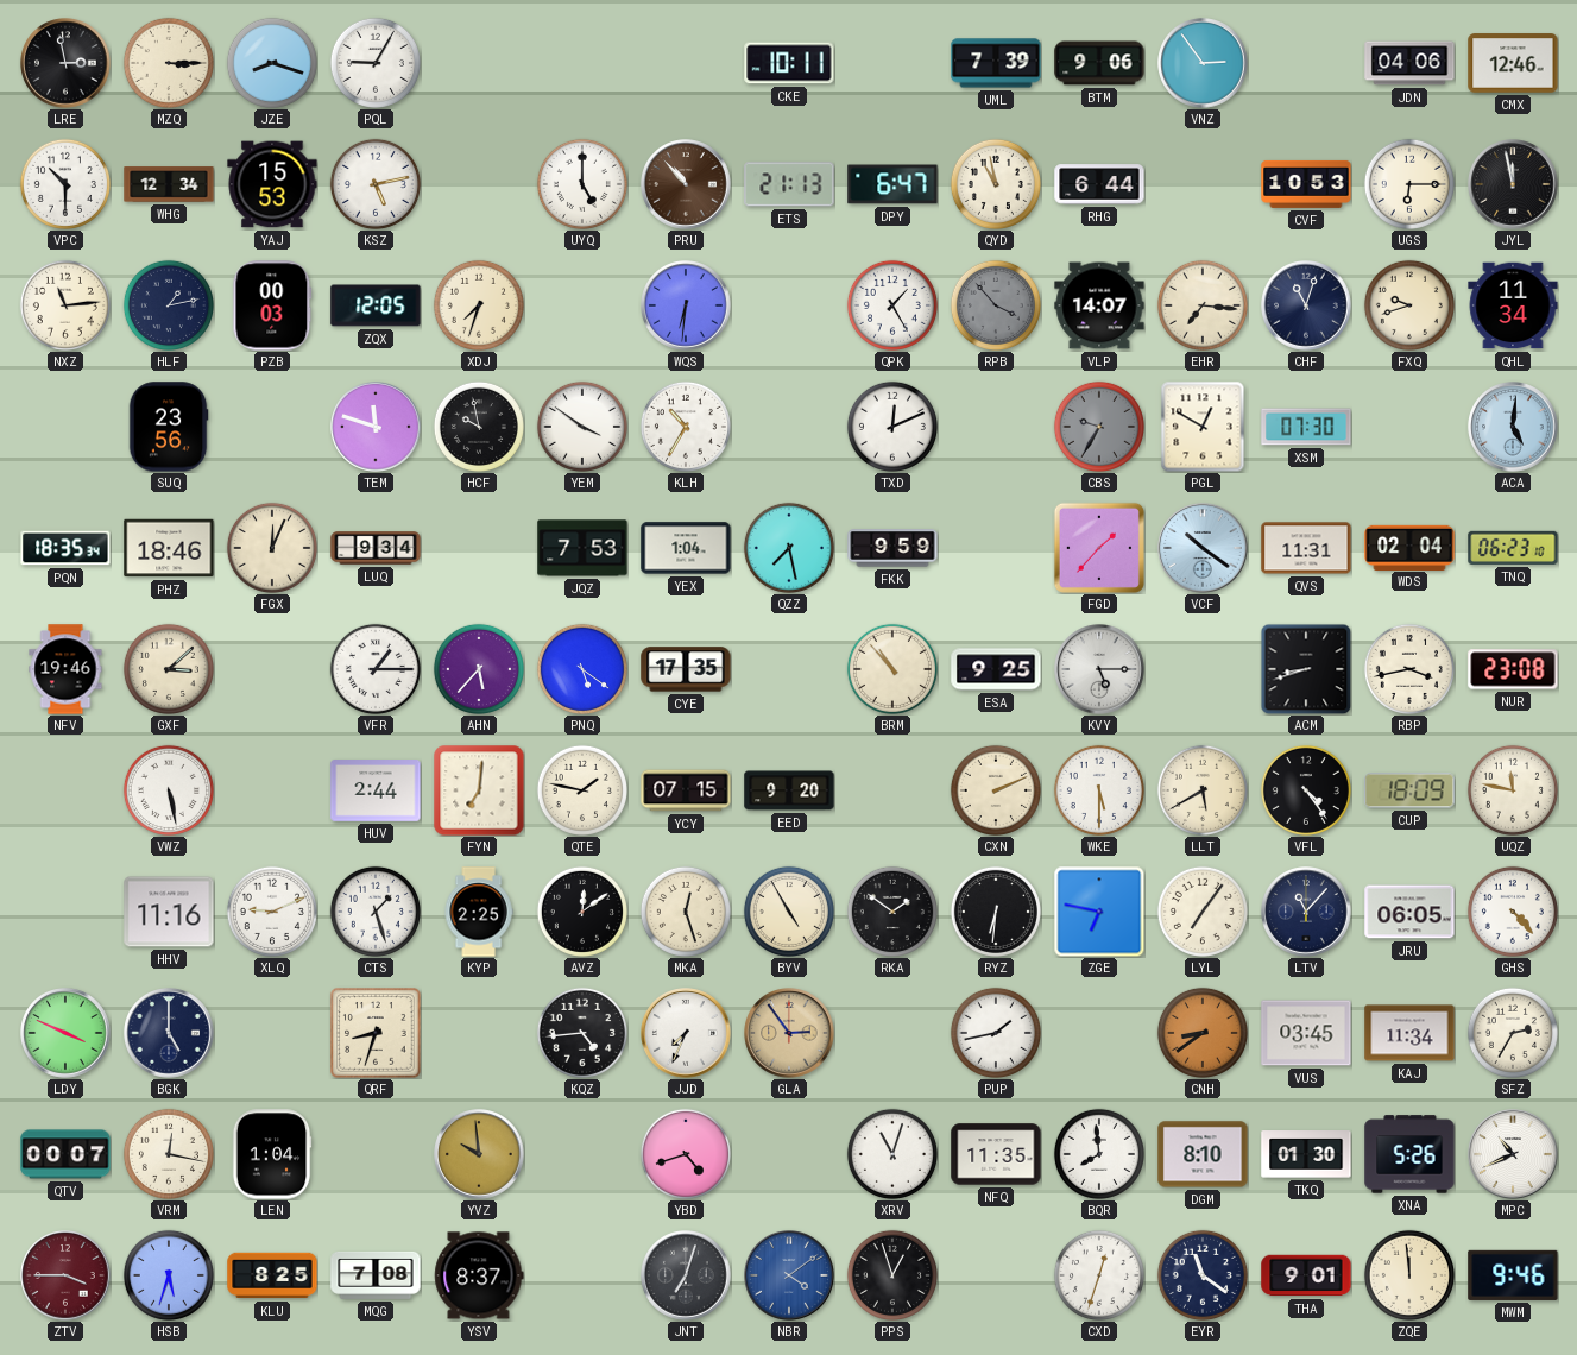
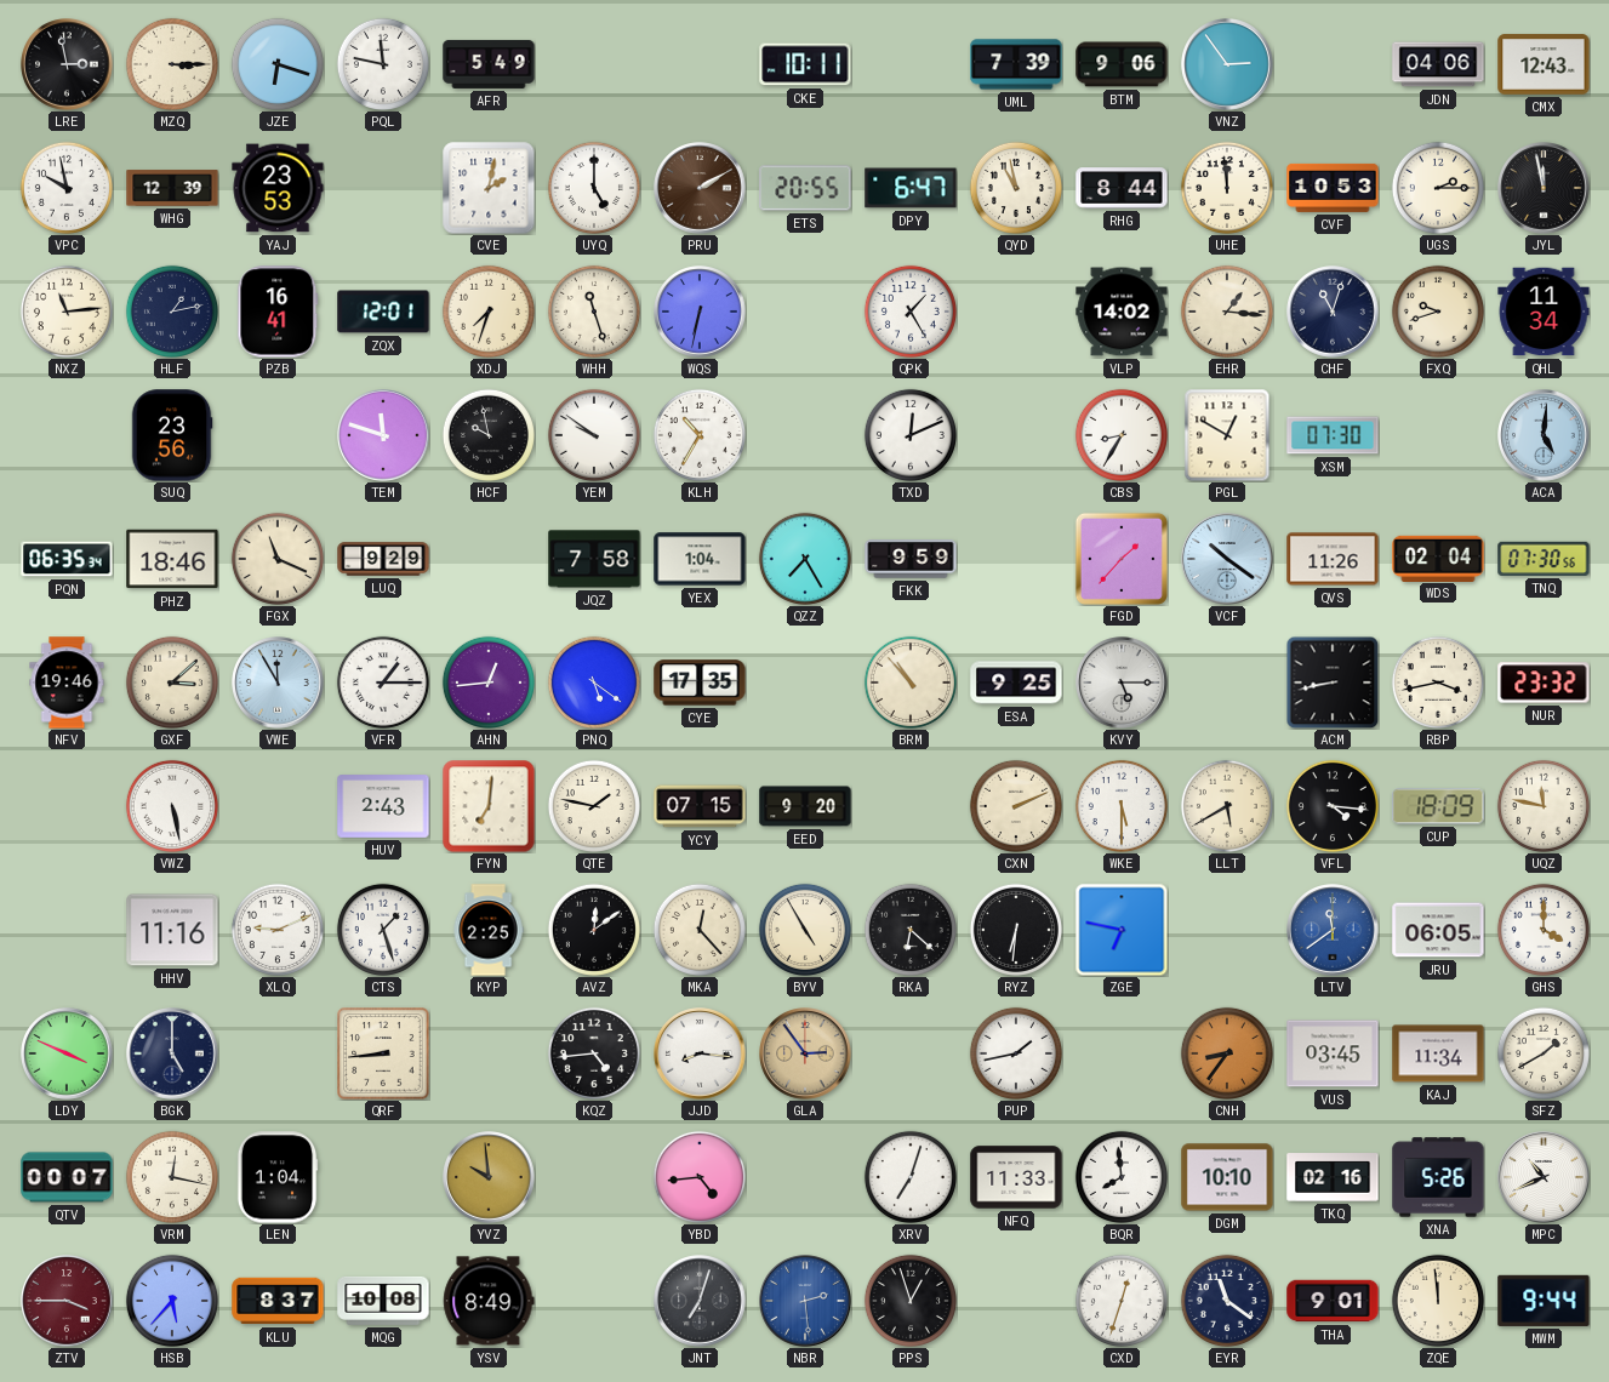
JZE: 8:18 -> 6:18
PQL: 9:05 -> 11:47
AFR: none -> 5:49
CMX: 12:46 -> 12:43
VPC: 10:30 -> 9:58
WHG: 12:34 -> 12:39
YAJ: 15:53 -> 23:53
KSZ: 5:13 -> none
CVE: none -> 2:02
PRU: 10:53 -> 2:10
ETS: 21:13 -> 20:55
RHG: 6:44 -> 8:44
UHE: none -> 11:59
UGS: 6:15 -> 2:15
PZB: 00:03 -> 16:41
ZQX: 12:05 -> 12:01
WHH: none -> 11:27
WQS: 6:31 -> 6:32
RPB: 3:53 -> none
VLP: 14:07 -> 14:02
EHR: 7:16 -> 1:16
YEM: 3:51 -> 9:51
CBS: 9:35 -> 8:35
CBS dial: grey -> white
PQN: 18:35 -> 06:35
FGX: 12:04 -> 11:19
LUQ: 9:34 -> 9:29
JQZ: 7:53 -> 7:58
QZZ: 7:28 -> 7:25
QVS: 11:31 -> 11:26
TNQ: 06:23 -> 07:30
VWE: none -> 11:55
AHN: 5:37 -> 12:44
ACM: 8:42 -> 8:43
NUR: 23:08 -> 23:32
HUV: 2:44 -> 2:43
VFL: 4:24 -> 4:16
MKA: 12:27 -> 12:23
RKA: 1:51 -> 6:22
LYL: 7:06 -> none
LTV: 11:07 -> 11:39
LTV dial: navy -> blue
GHS: 4:23 -> 4:00
QRF: 8:33 -> 8:44
JJD: 7:34 -> 8:16
CNH: 8:39 -> 8:36
SFZ: 2:35 -> 1:40
YBD: 4:42 -> 4:44
XRV: 11:03 -> 7:03
NFQ: 11:35 -> 11:33
DGM: 8:10 -> 10:10
TKQ: 01:30 -> 02:16
HSB: 5:33 -> 5:37
KLU: 8:25 -> 8:37
MQG: 7:08 -> 10:08
YSV: 8:37 -> 8:49
NBR: 4:09 -> 2:29
MWM: 9:46 -> 9:44
